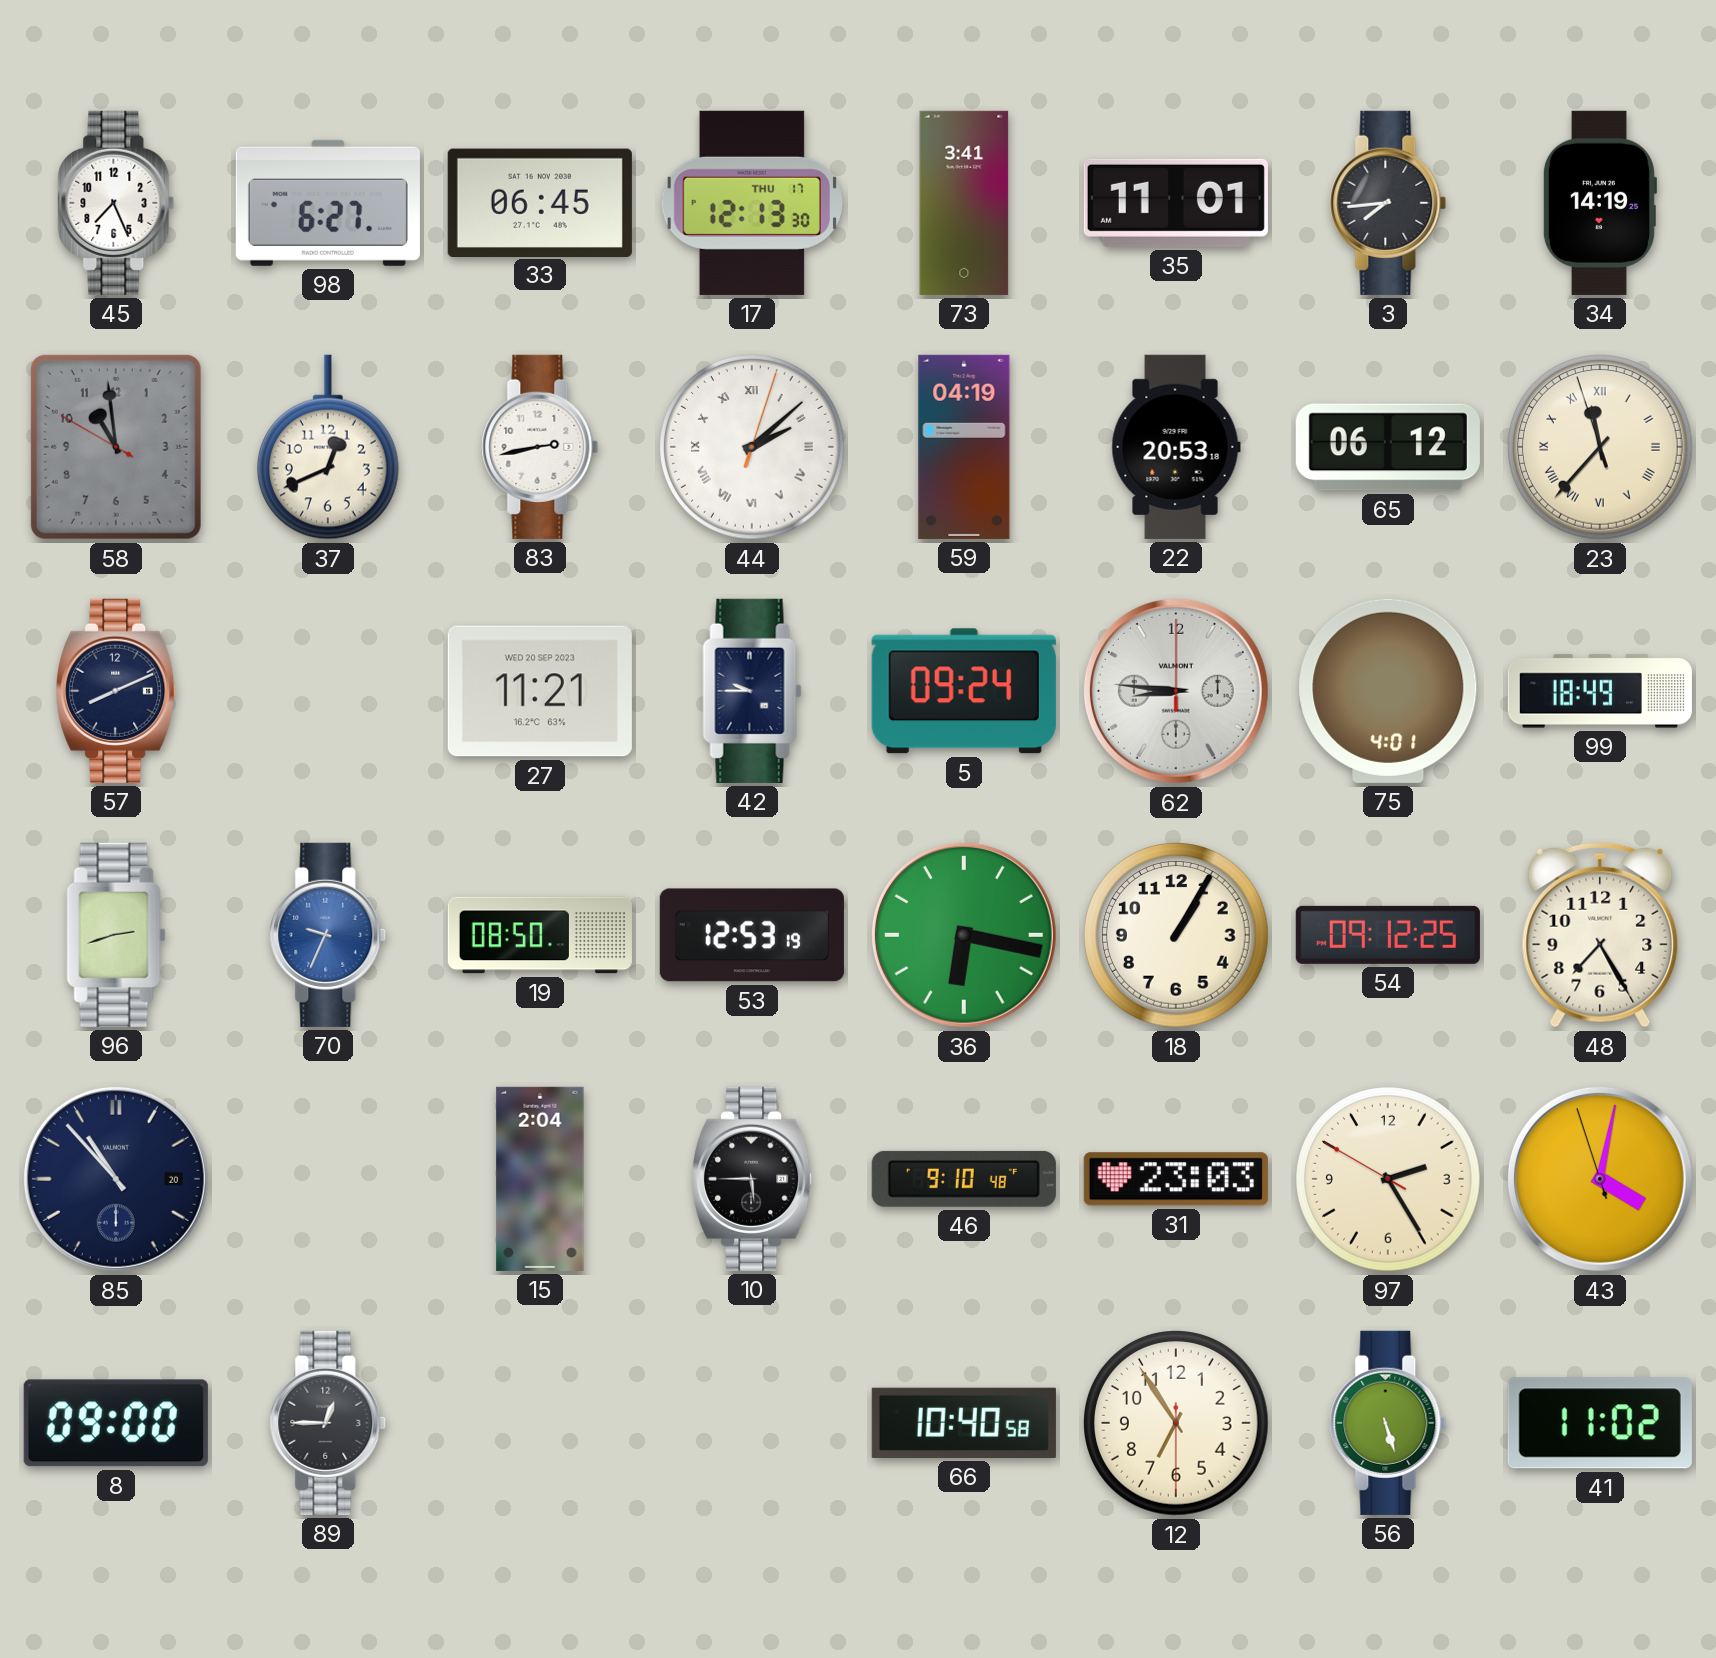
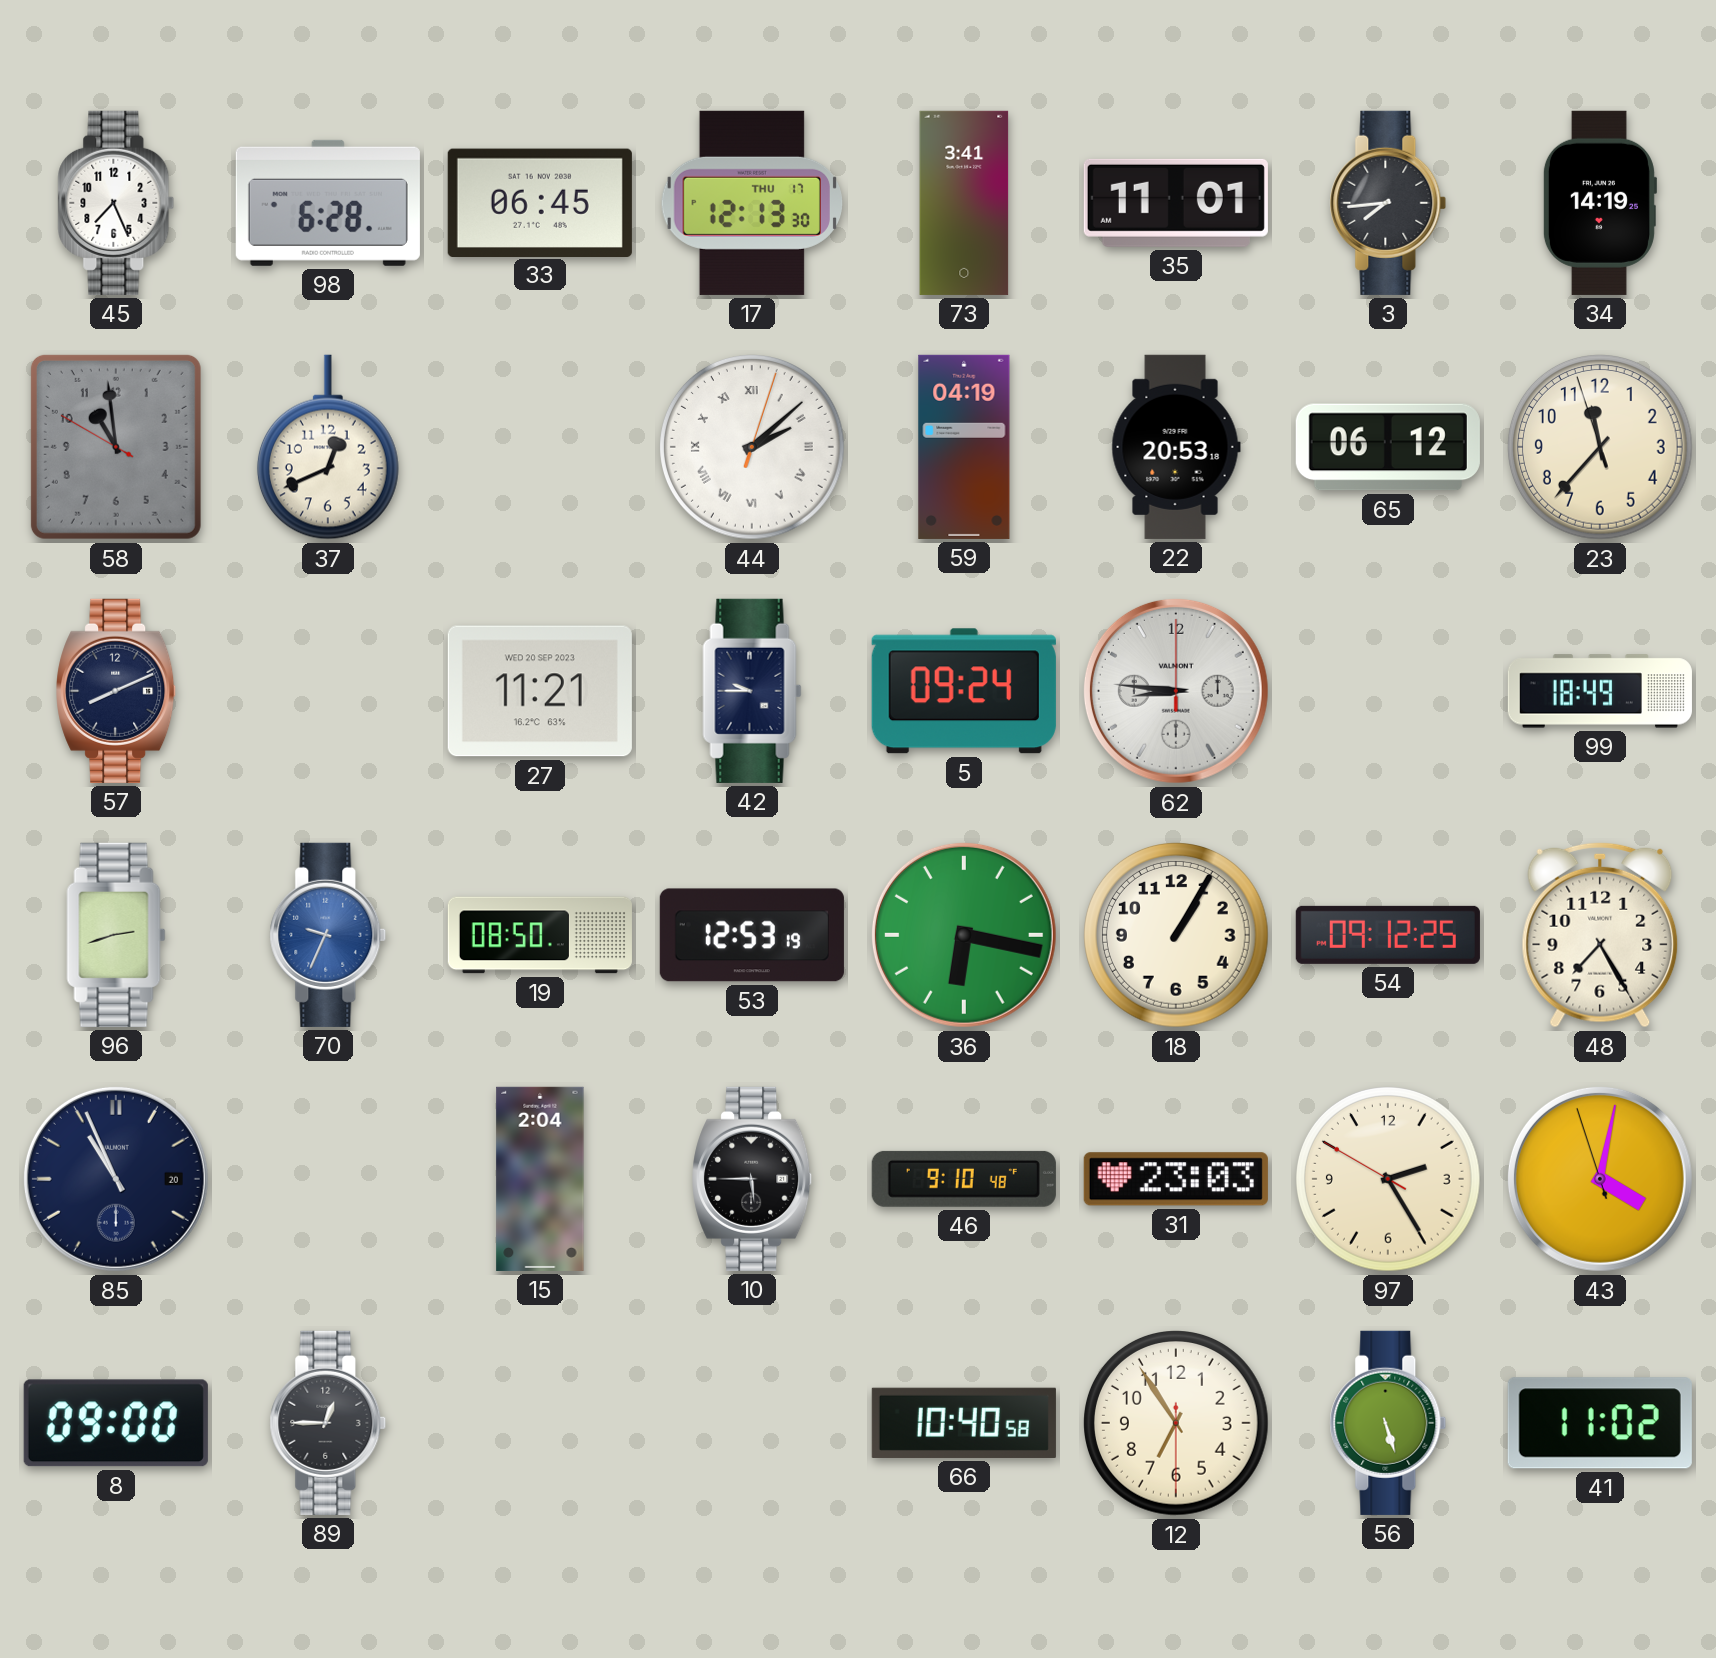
98: 6:27 -> 6:28
83: 2:43 -> none
23 numerals: Roman -> Arabic
75: 4:01 -> none
85: 10:53 -> 10:56
